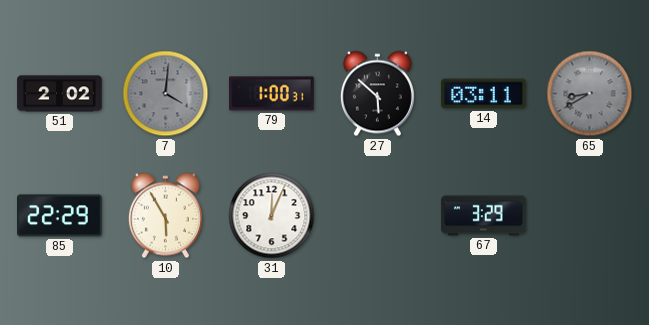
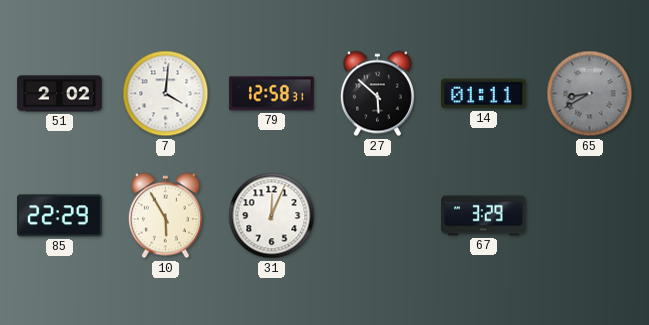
7 dial: grey -> white
79: 1:00 -> 12:58
14: 03:11 -> 01:11
